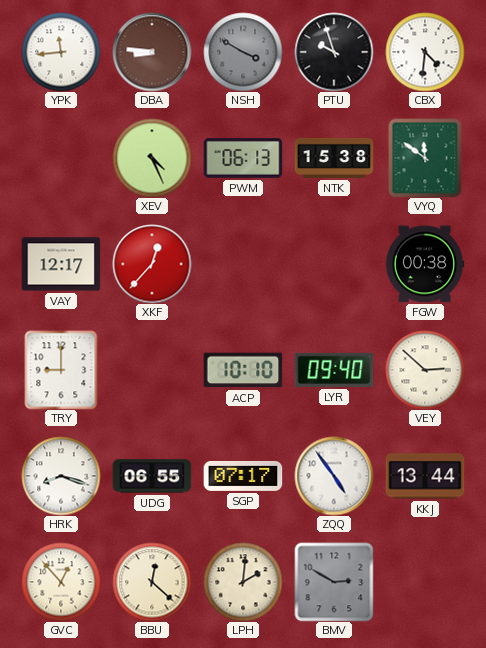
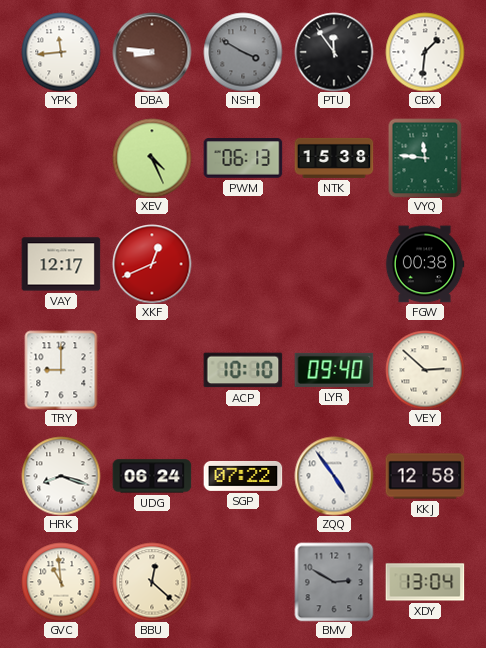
PTU: 9:57 -> 11:54
CBX: 4:31 -> 1:31
VYQ: 11:51 -> 11:46
XKF: 12:37 -> 12:41
UDG: 06:55 -> 06:24
SGP: 07:17 -> 07:22
KKJ: 13:44 -> 12:58
GVC: 12:53 -> 10:59
LPH: 2:01 -> none
XDY: none -> 13:04
